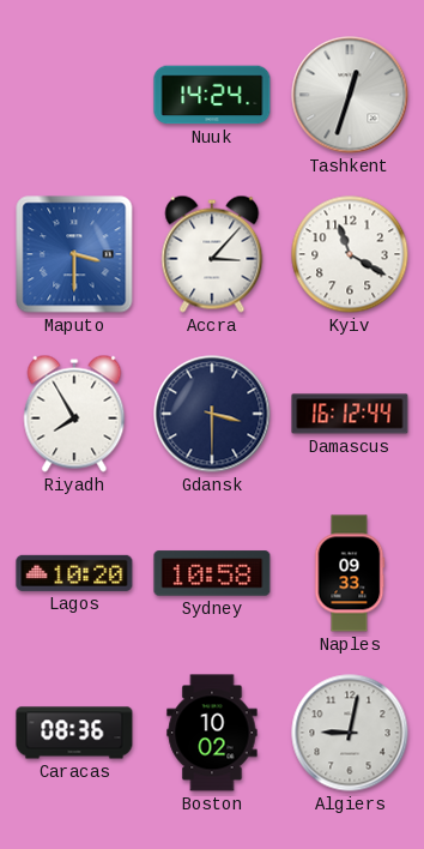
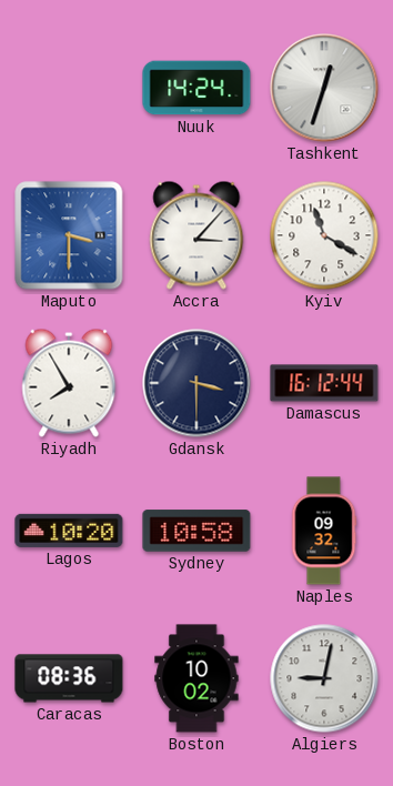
Naples: 09:33 -> 09:32
